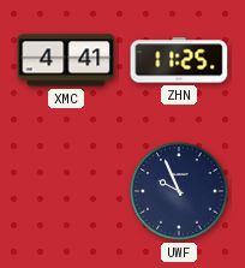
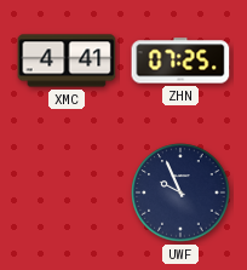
ZHN: 11:25 -> 07:25
